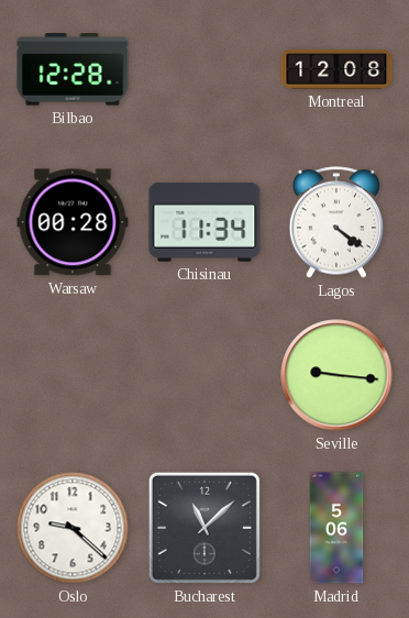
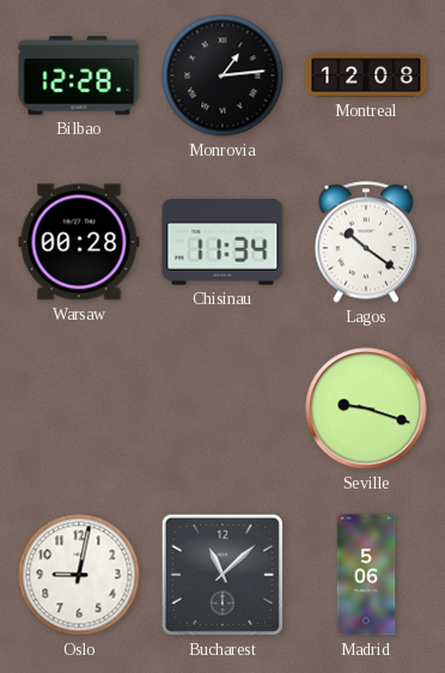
Monrovia: none -> 1:14
Lagos: 4:21 -> 10:21
Seville: 9:16 -> 9:18
Oslo: 9:22 -> 9:02
